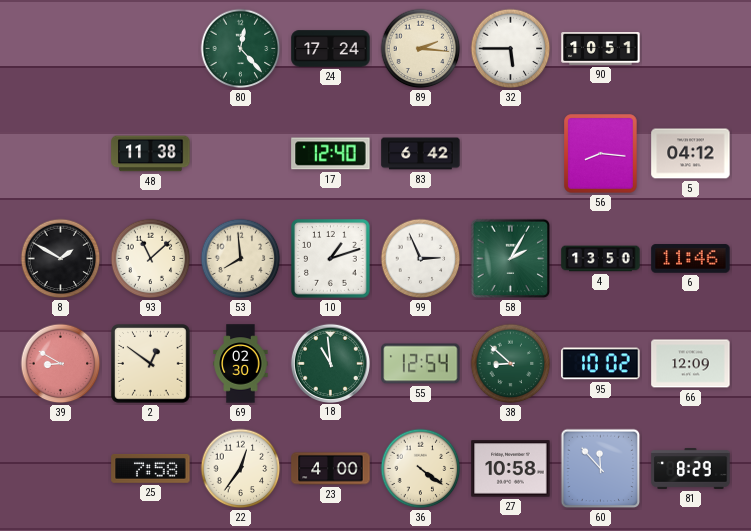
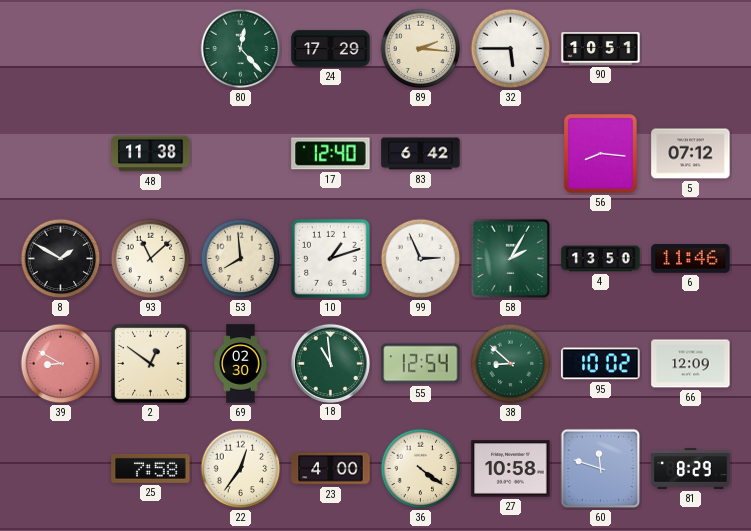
24: 17:24 -> 17:29
5: 04:12 -> 07:12
60: 11:53 -> 11:48
